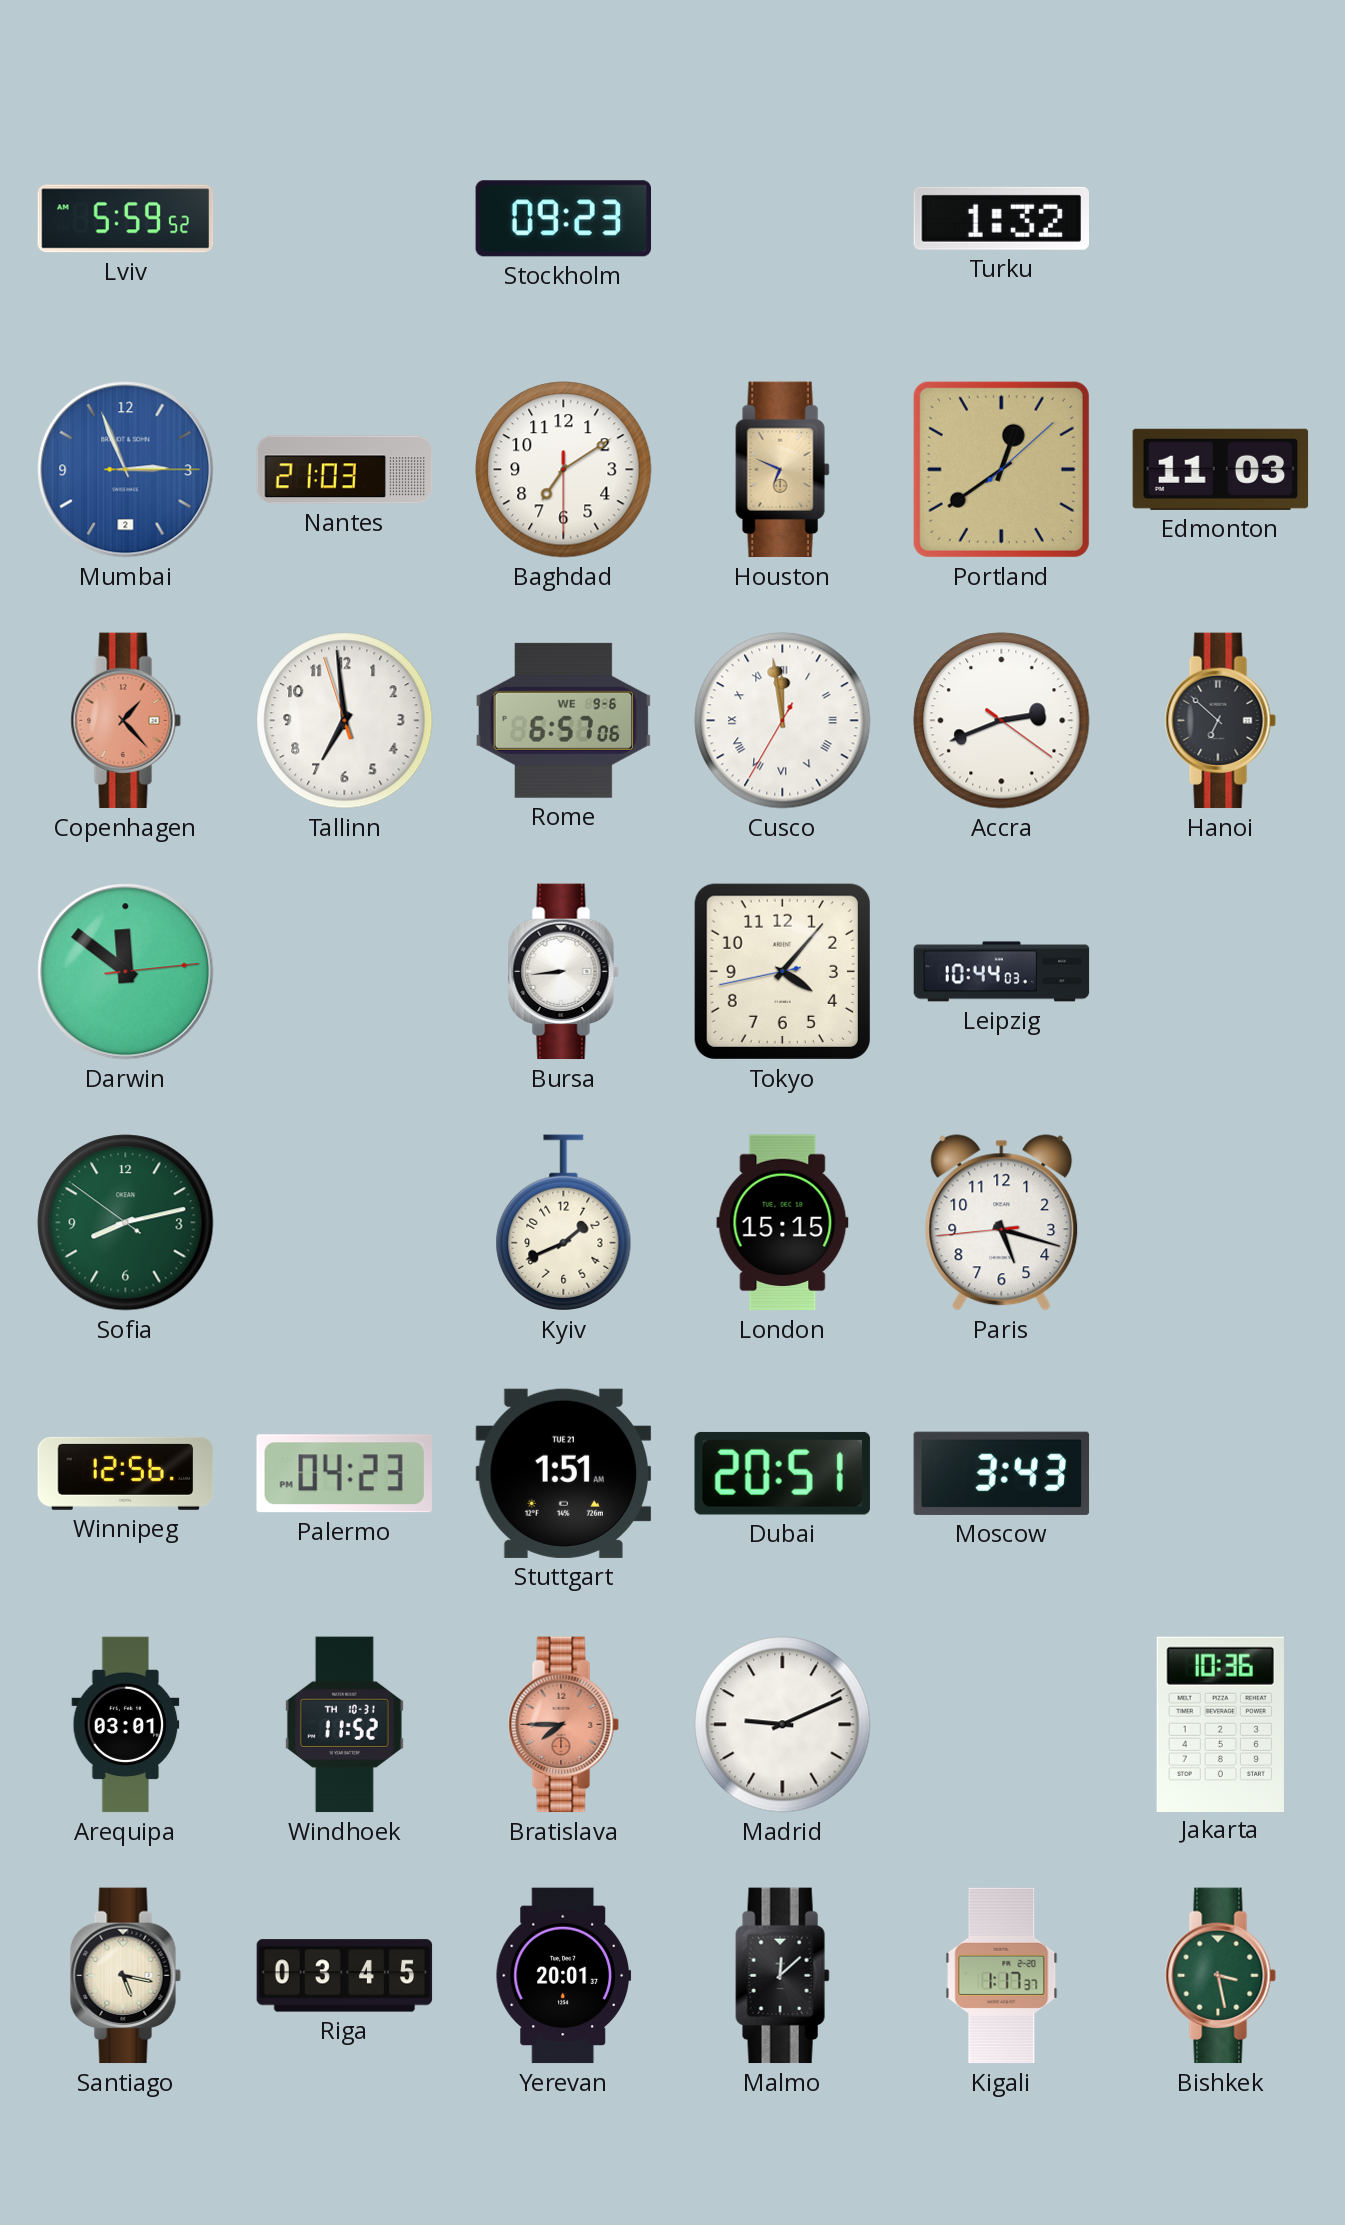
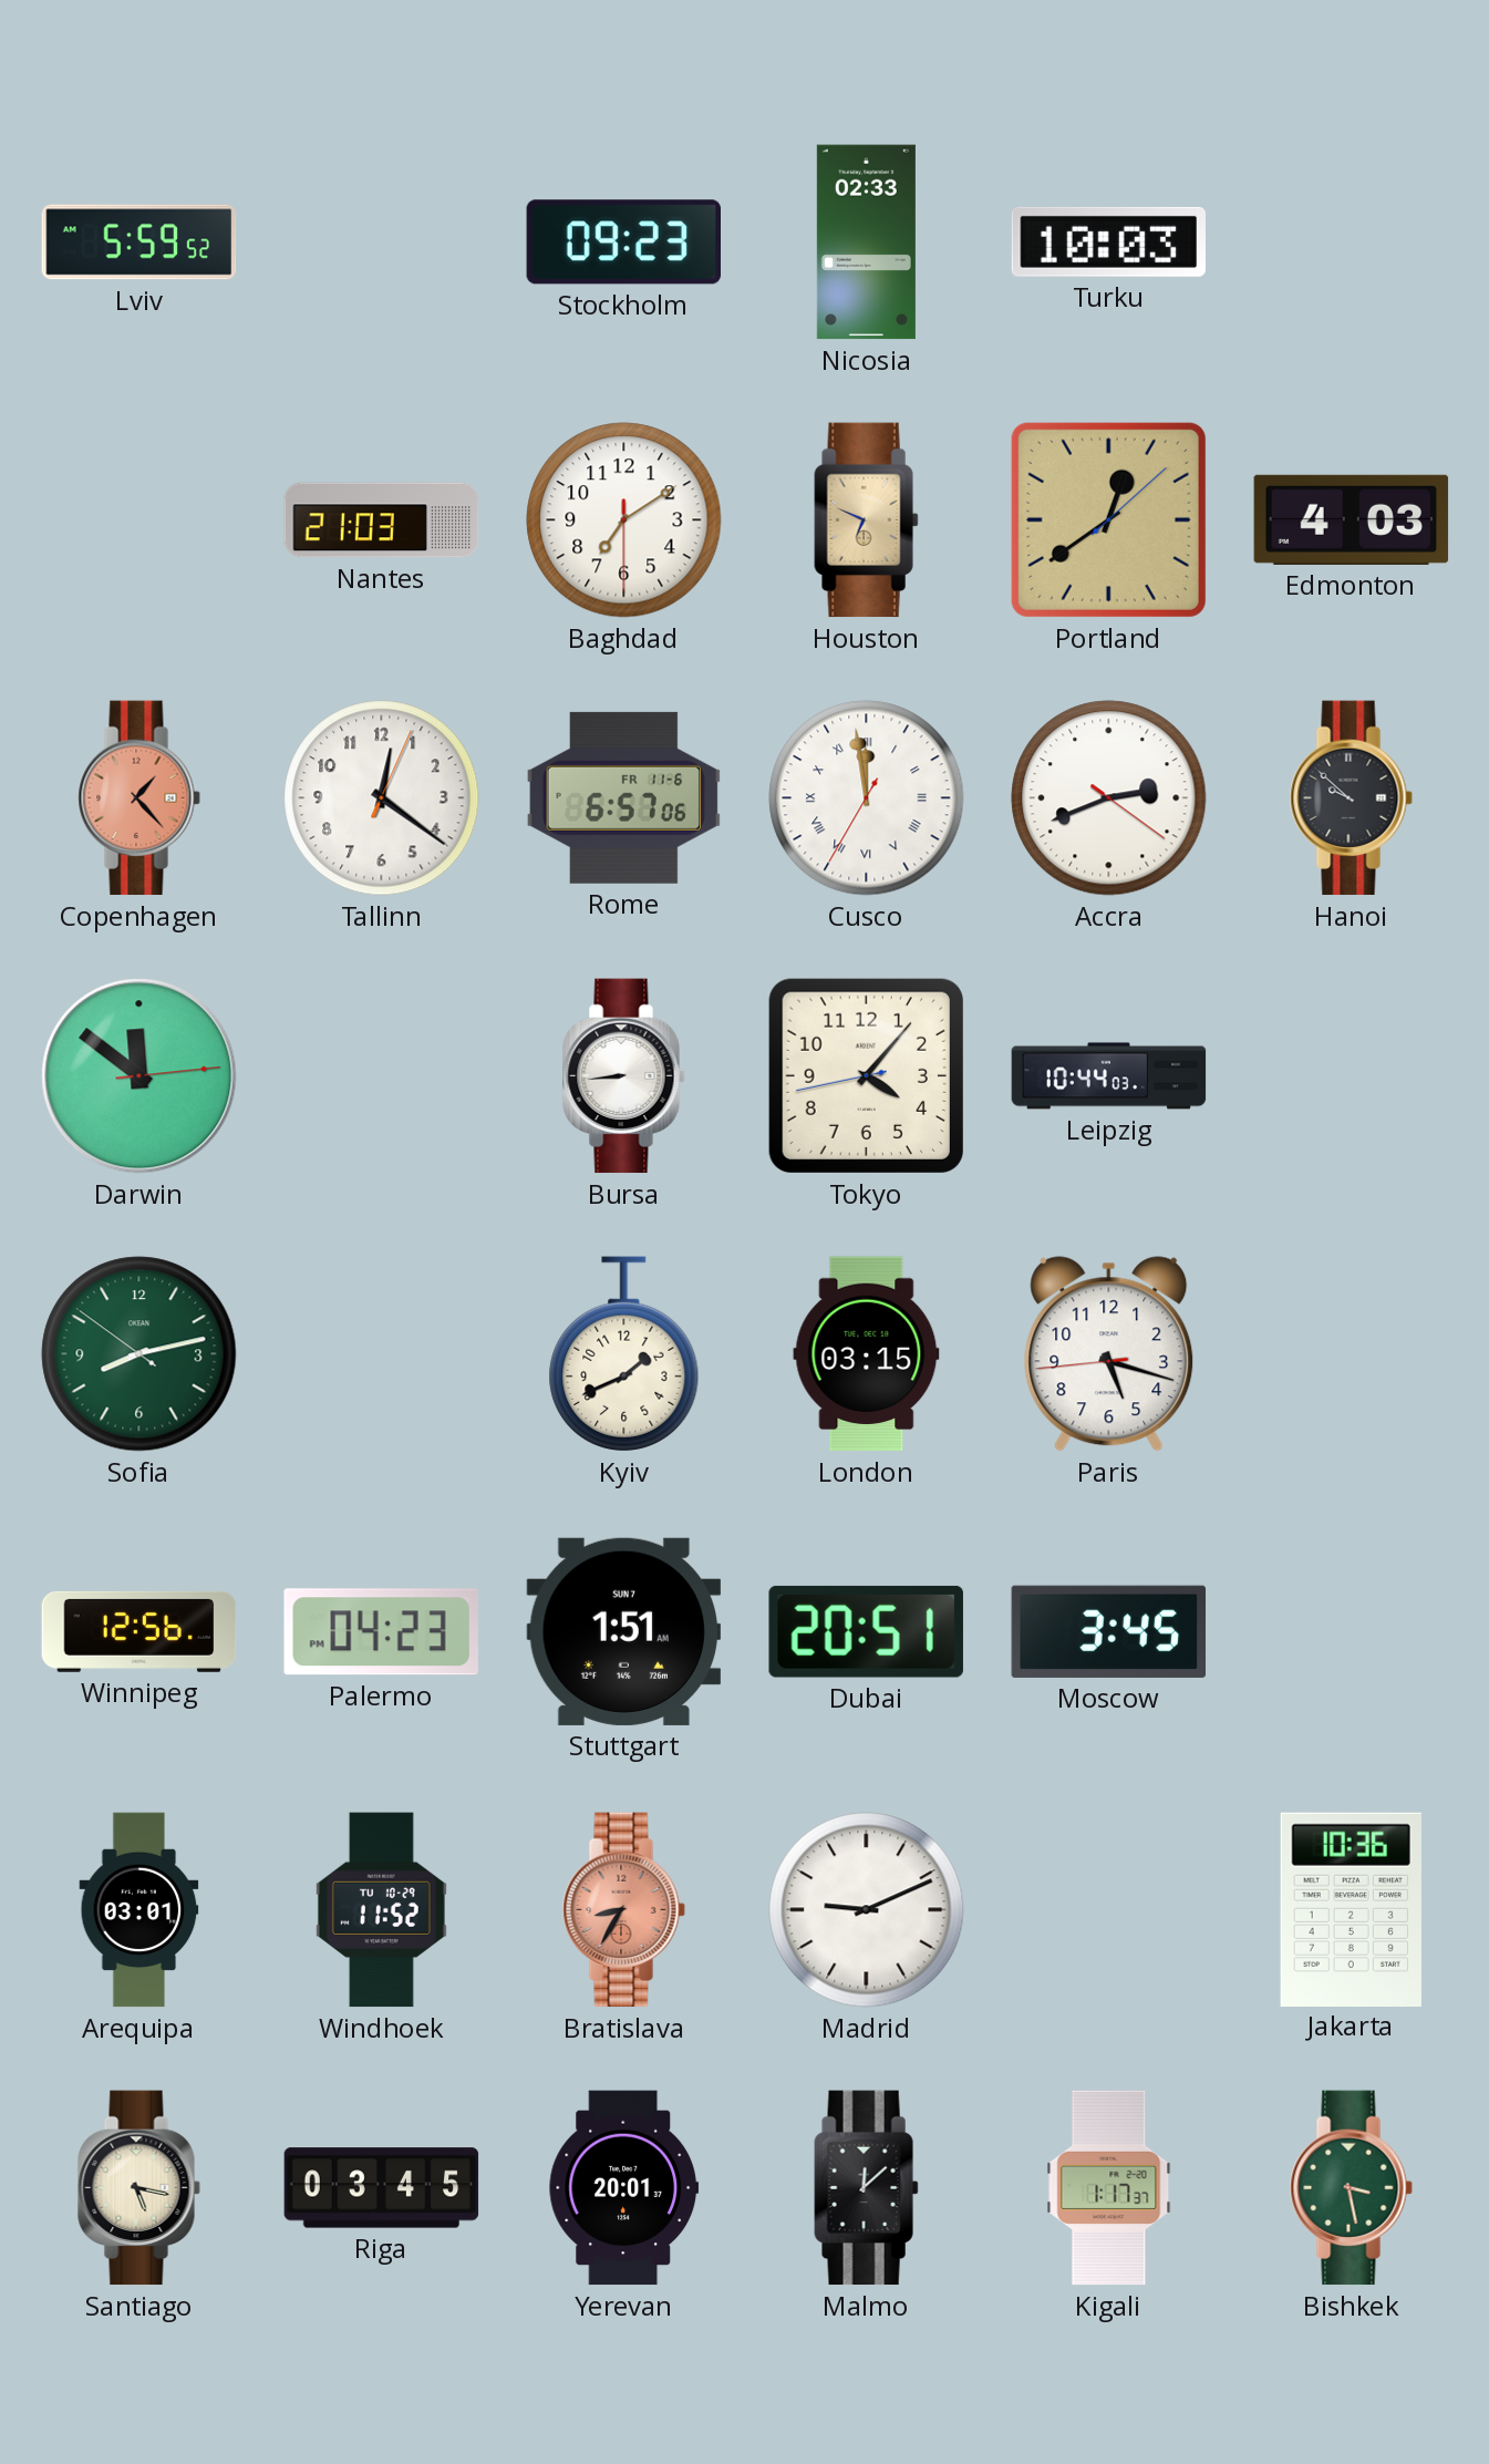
Nicosia: none -> 02:33
Turku: 1:32 -> 10:03
Mumbai: 2:56 -> none
Edmonton: 11:03 -> 4:03
Tallinn: 6:58 -> 12:21
Rome date: WE 9-6 -> FR 11-6
Hanoi: 6:52 -> 9:52
London: 15:15 -> 03:15
Stuttgart date: TUE 21 -> SUN 7
Moscow: 3:43 -> 3:45
Windhoek date: TH 10-31 -> TU 10-29
Bratislava: 7:45 -> 8:35
